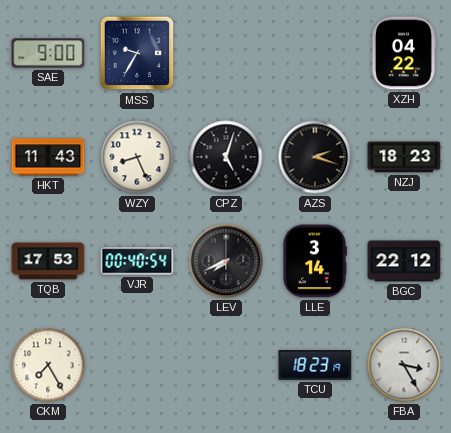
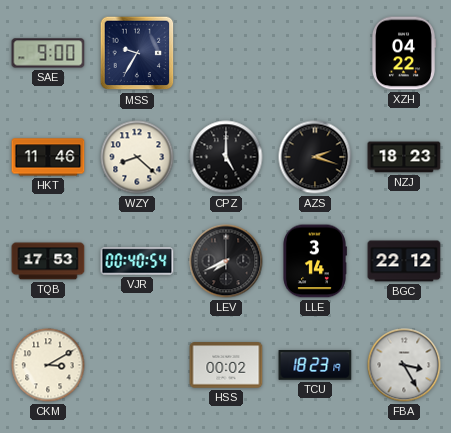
HKT: 11:43 -> 11:46
WZY: 8:26 -> 8:22
CPZ: 5:03 -> 5:00
CKM: 7:25 -> 3:10
HSS: none -> 00:02
